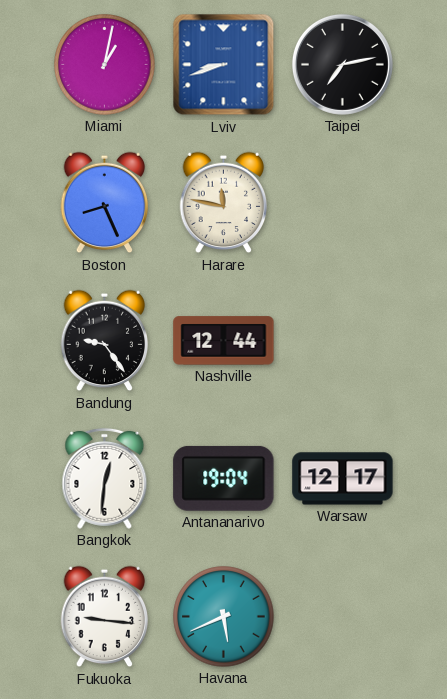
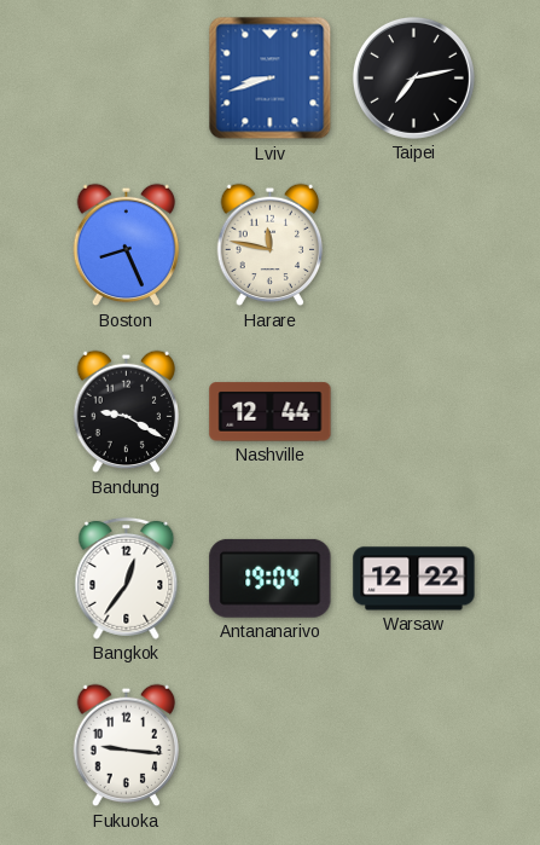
Miami: 1:02 -> none
Bandung: 9:24 -> 9:20
Bangkok: 12:31 -> 12:36
Warsaw: 12:17 -> 12:22
Havana: 5:41 -> none
